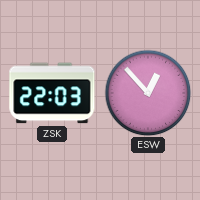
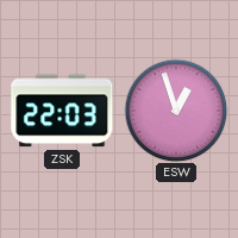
ESW: 12:53 -> 12:57
